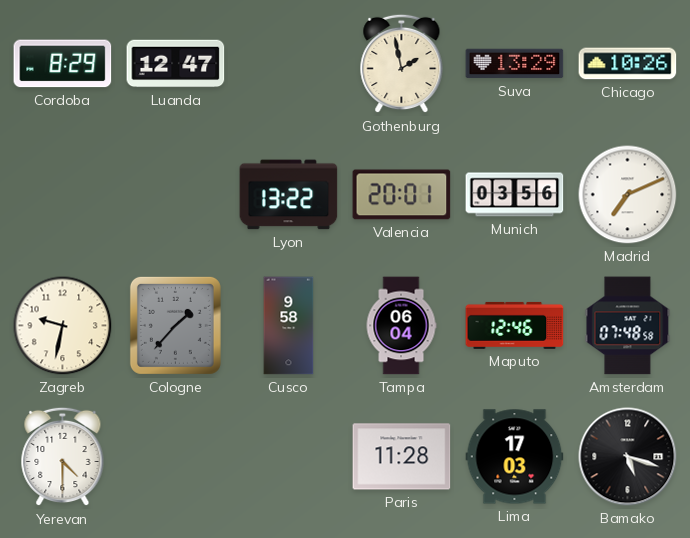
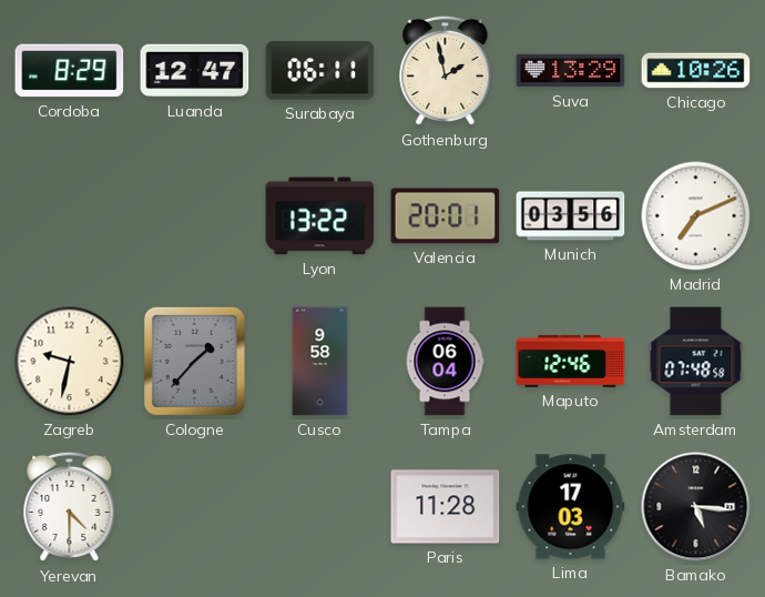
Surabaya: none -> 06:11
Bamako: 5:18 -> 5:16
